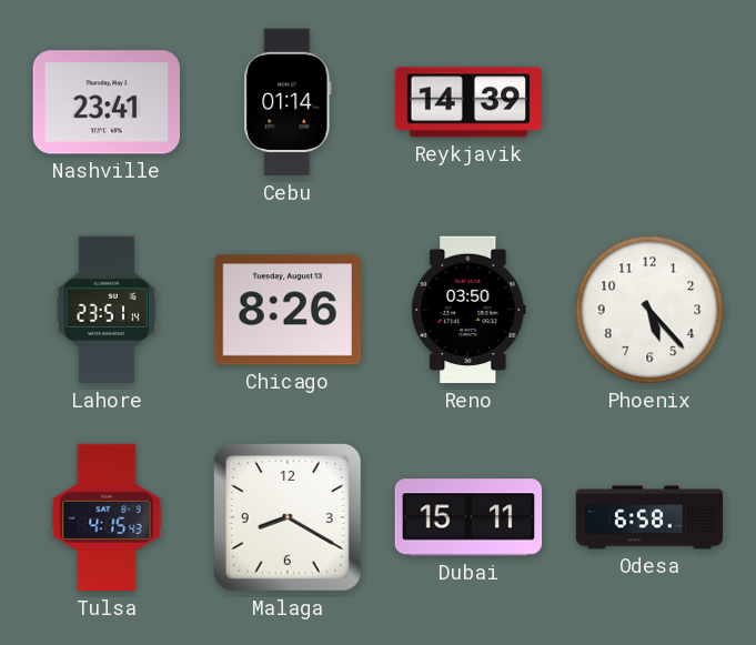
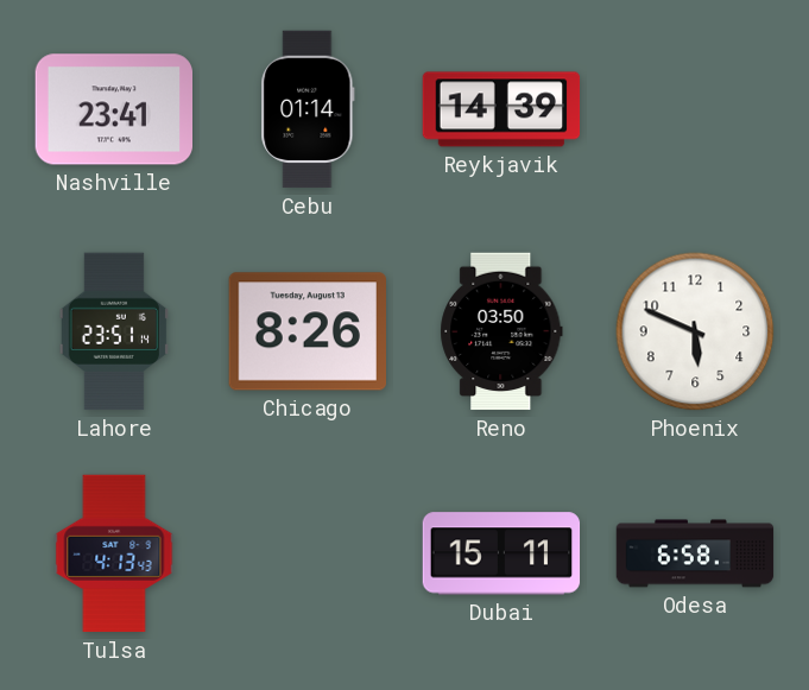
Phoenix: 5:23 -> 5:49
Tulsa: 4:15 -> 4:13
Malaga: 8:20 -> none
